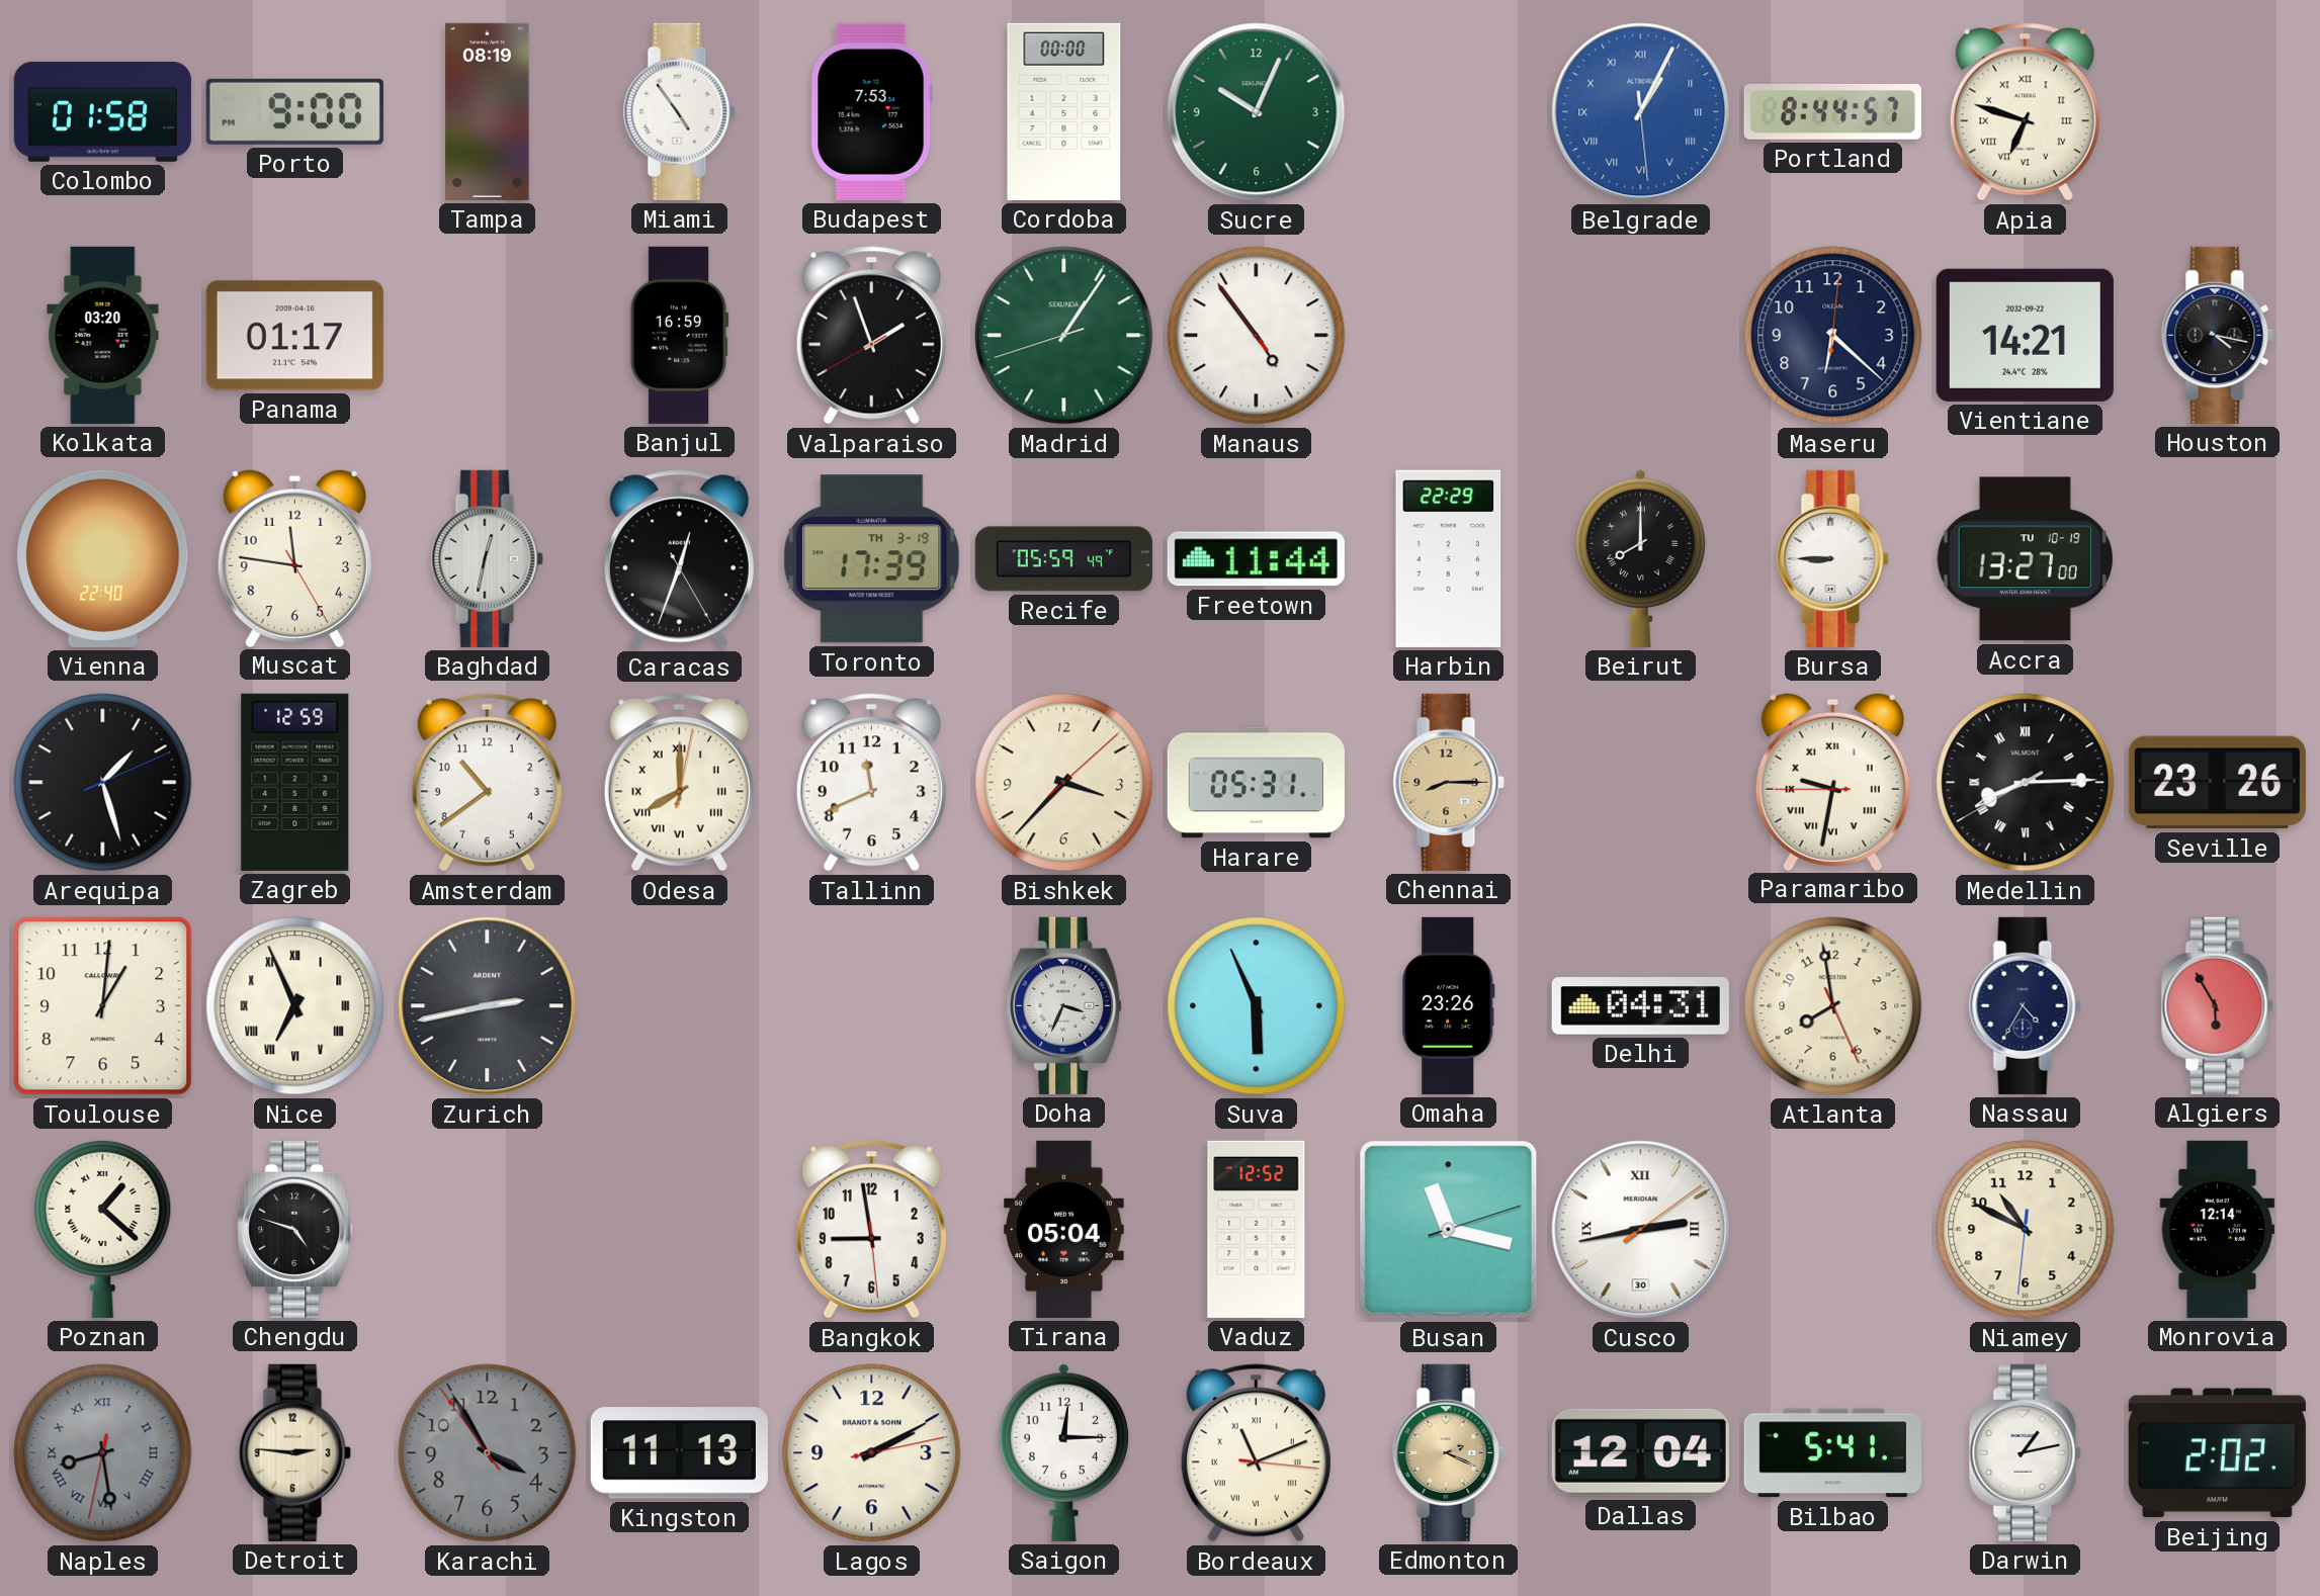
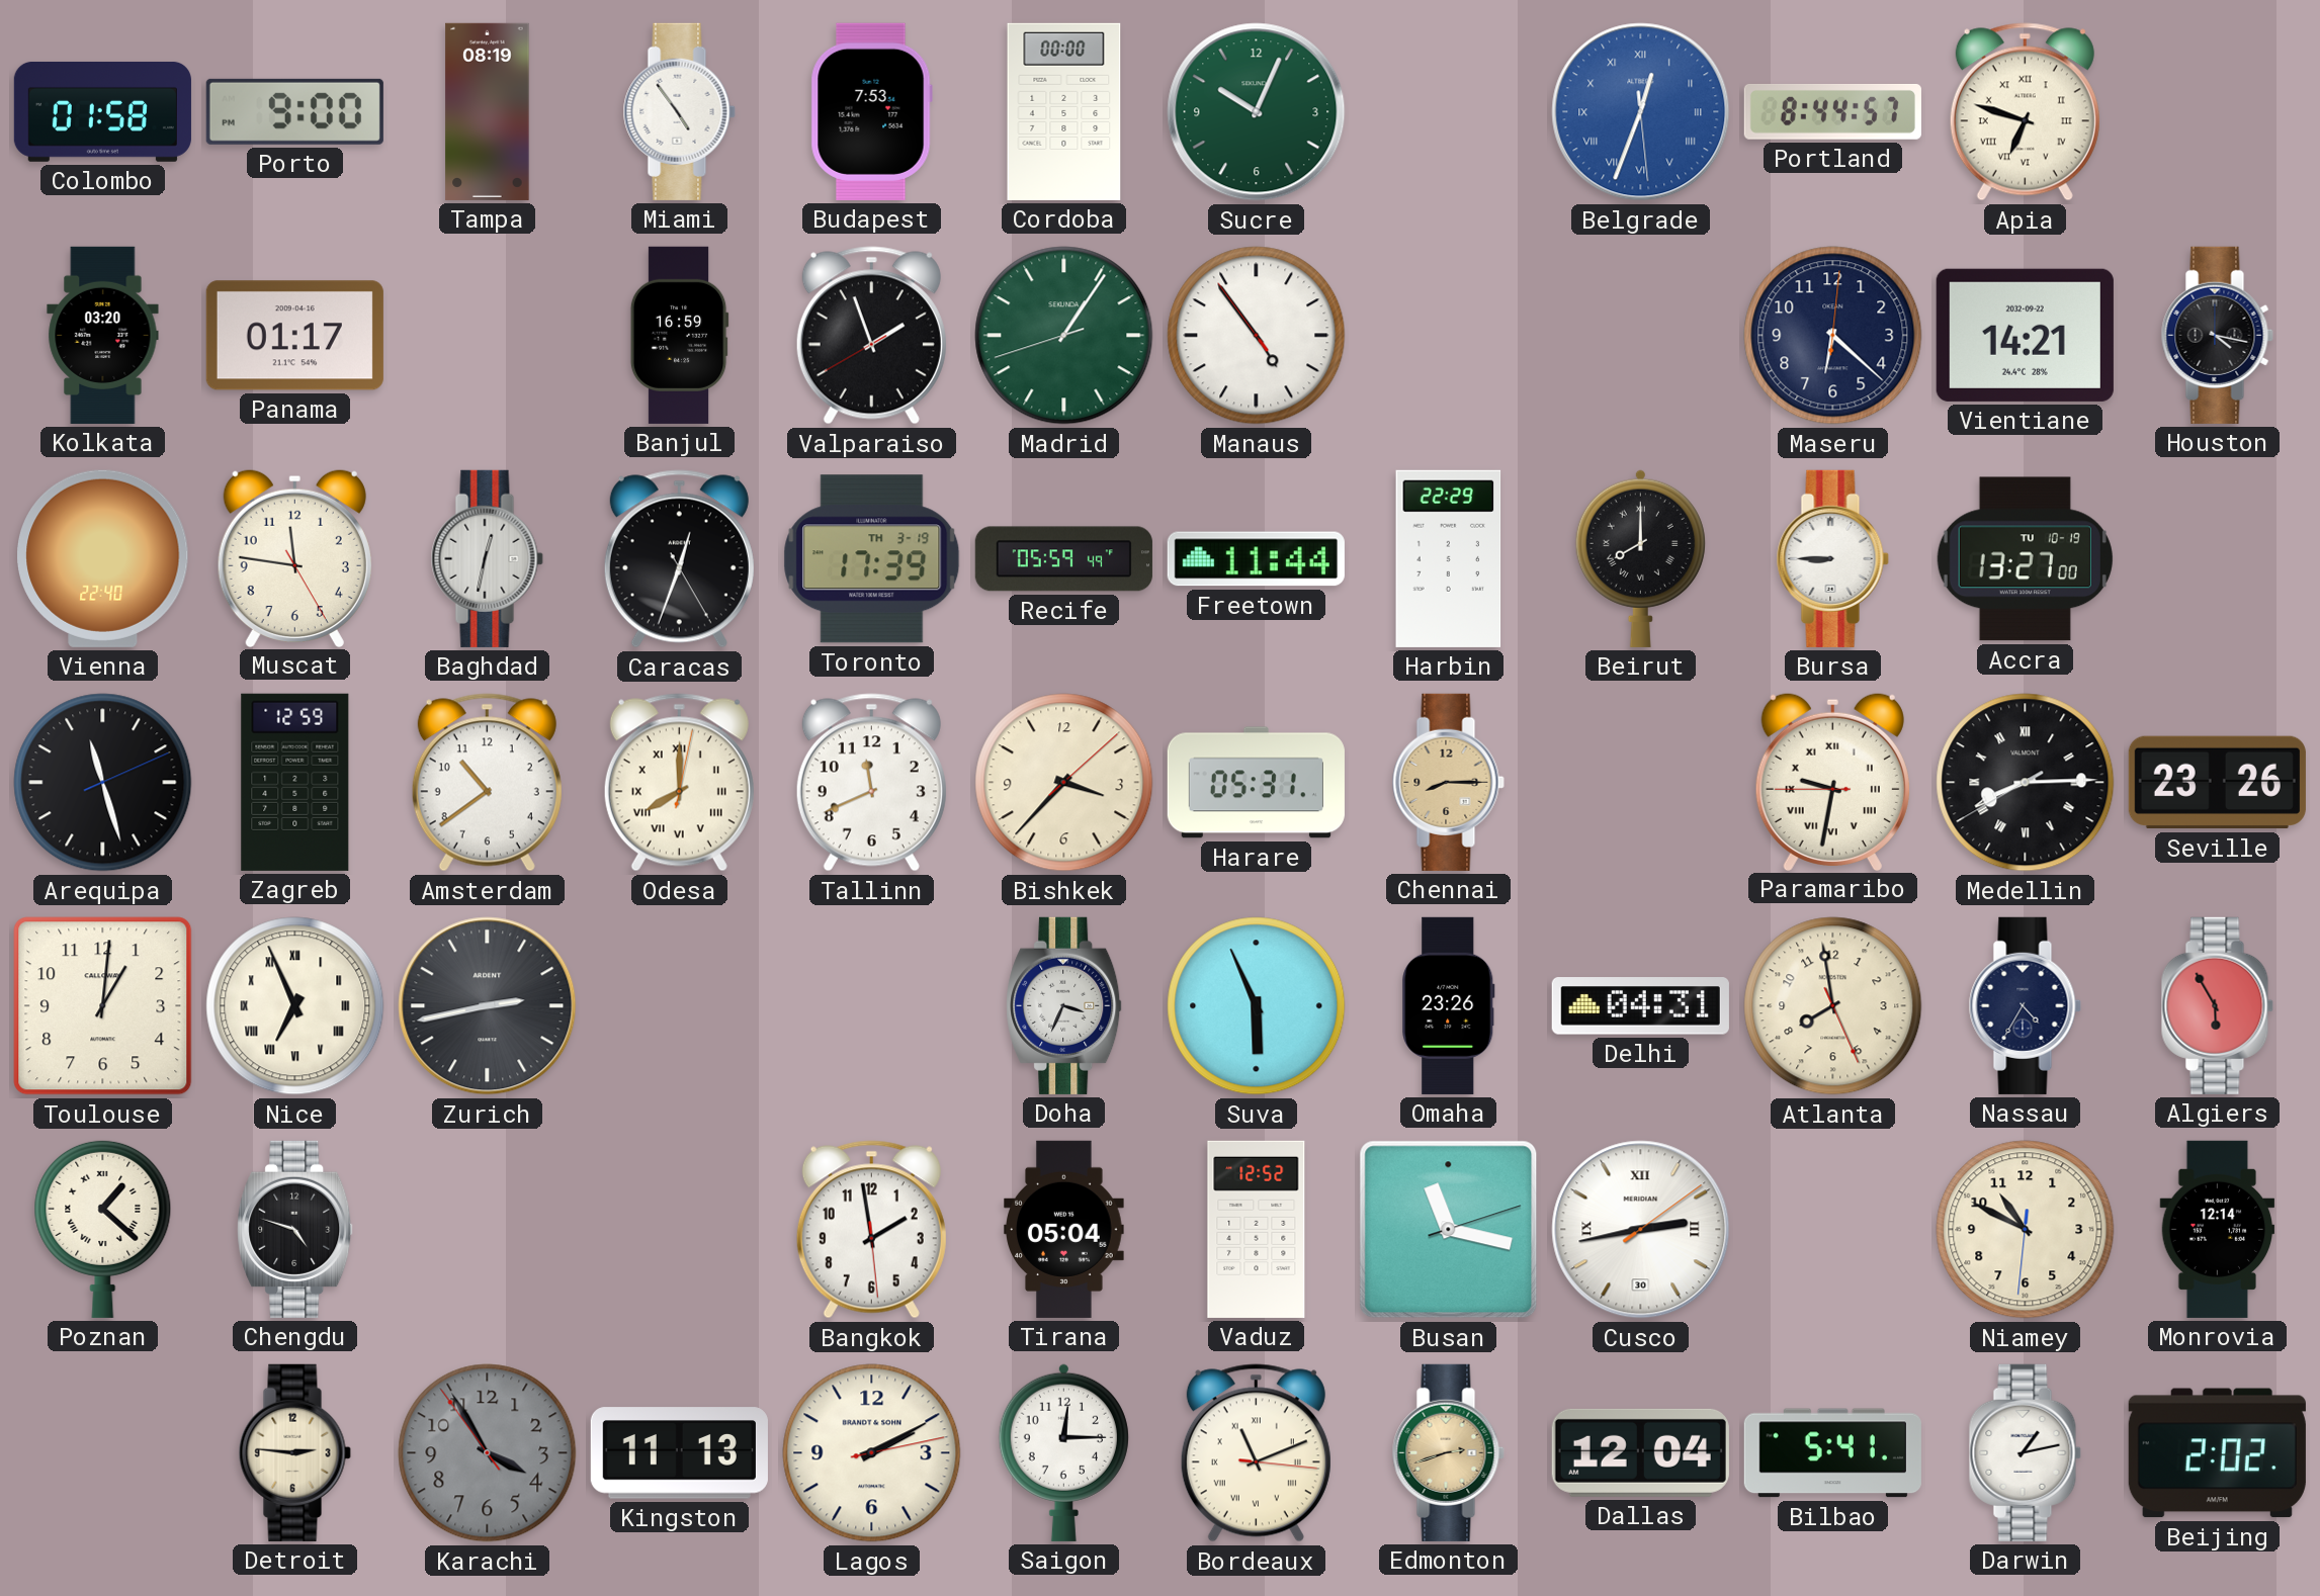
Belgrade: 1:04 -> 12:33
Arequipa: 1:27 -> 11:27
Bangkok: 8:58 -> 1:58
Naples: 8:28 -> none
Edmonton: 2:19 -> 2:42
